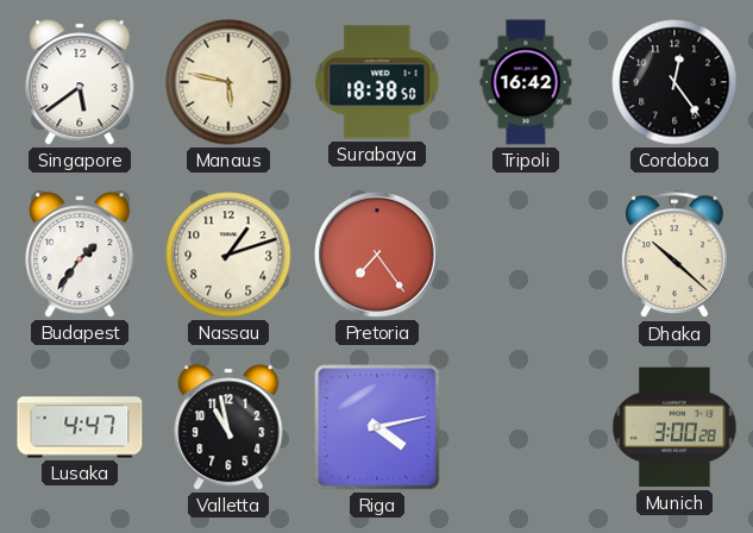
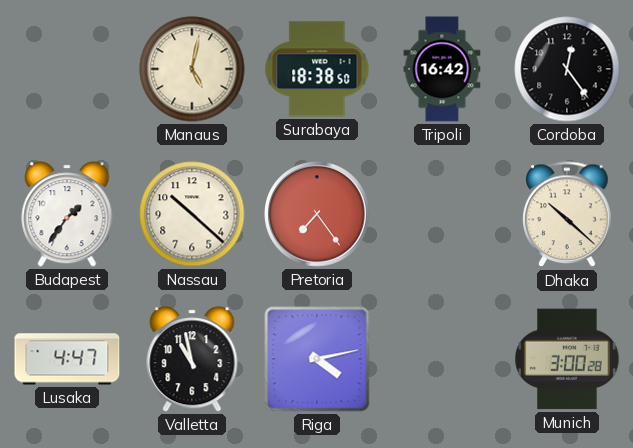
Singapore: 5:39 -> none
Manaus: 5:47 -> 5:02
Nassau: 1:12 -> 10:22
